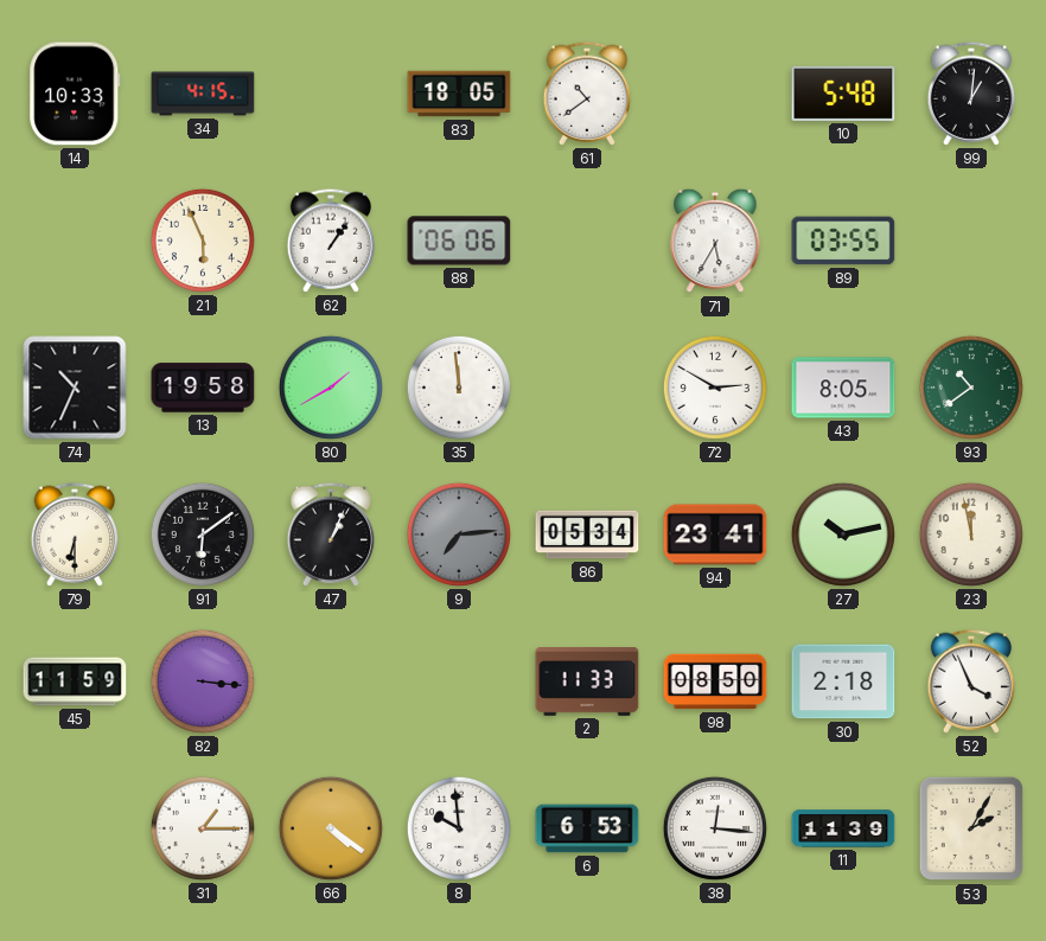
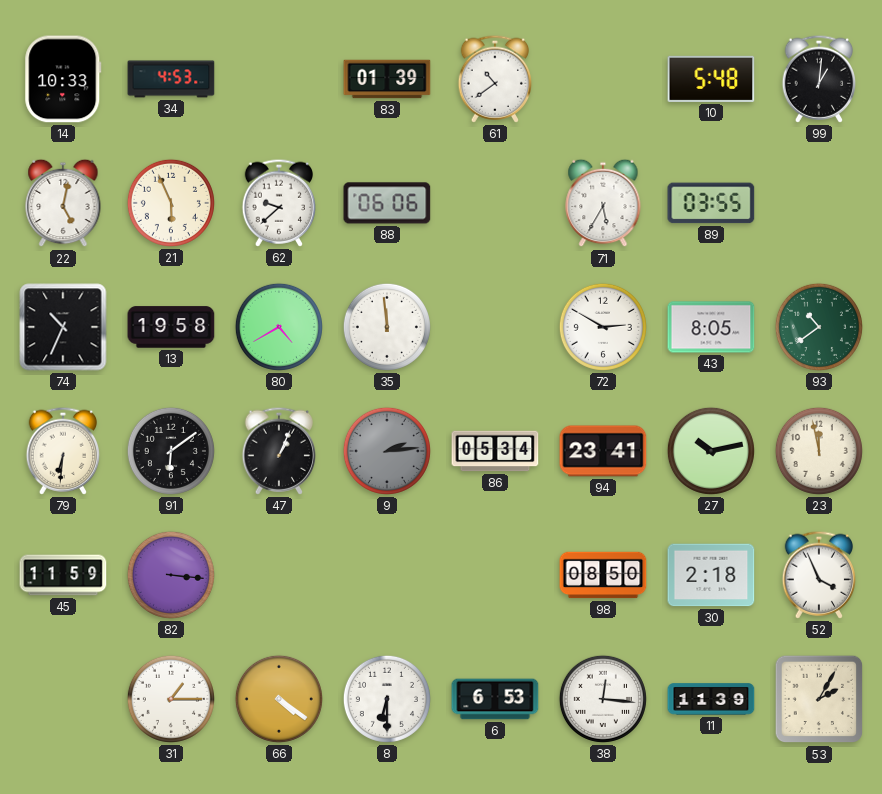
34: 4:15 -> 4:53
83: 18:05 -> 01:39
22: none -> 5:02
62: 1:06 -> 9:38
80: 1:40 -> 4:40
79: 6:30 -> 6:31
9: 7:14 -> 2:14
2: 11:33 -> none
8: 9:59 -> 6:30
